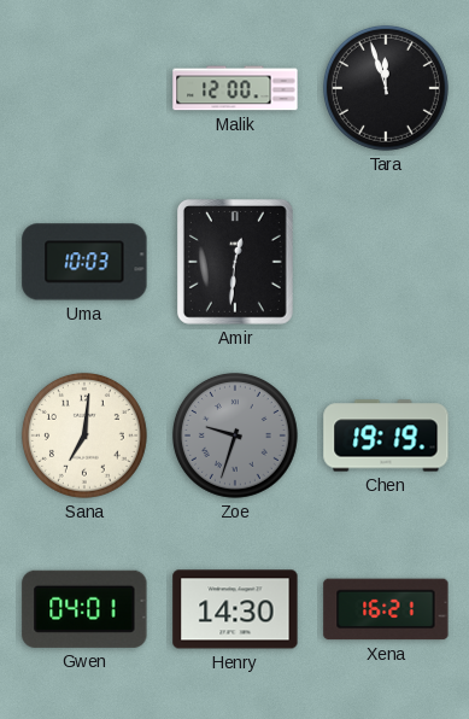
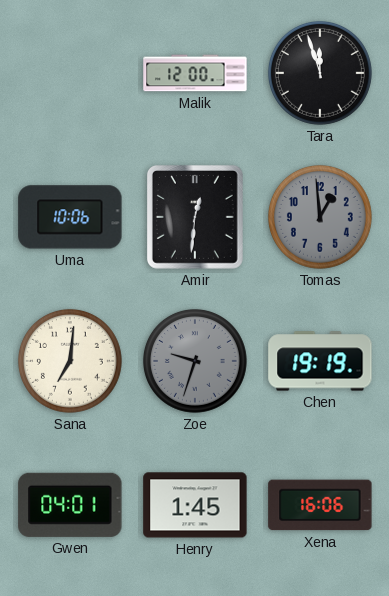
Uma: 10:03 -> 10:06
Tomas: none -> 12:59
Henry: 14:30 -> 1:45
Xena: 16:21 -> 16:06
